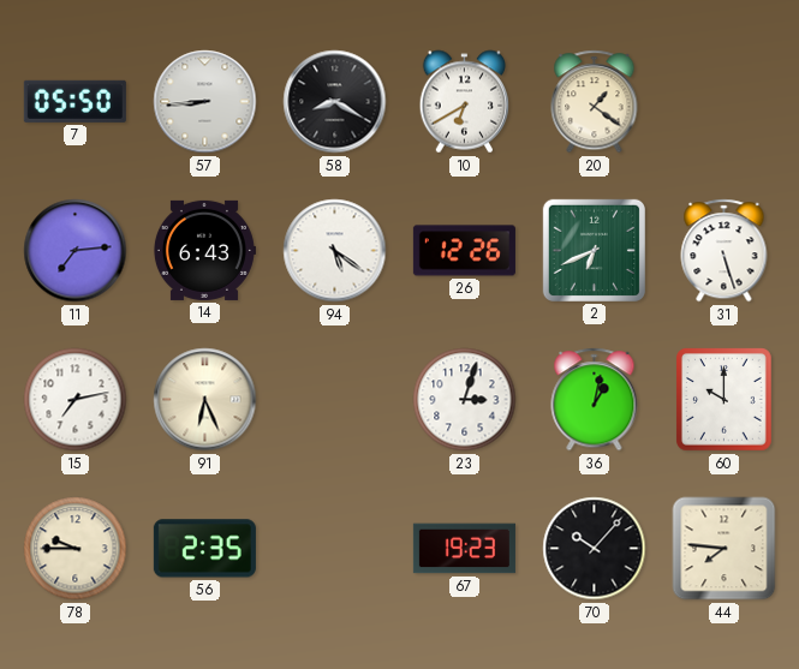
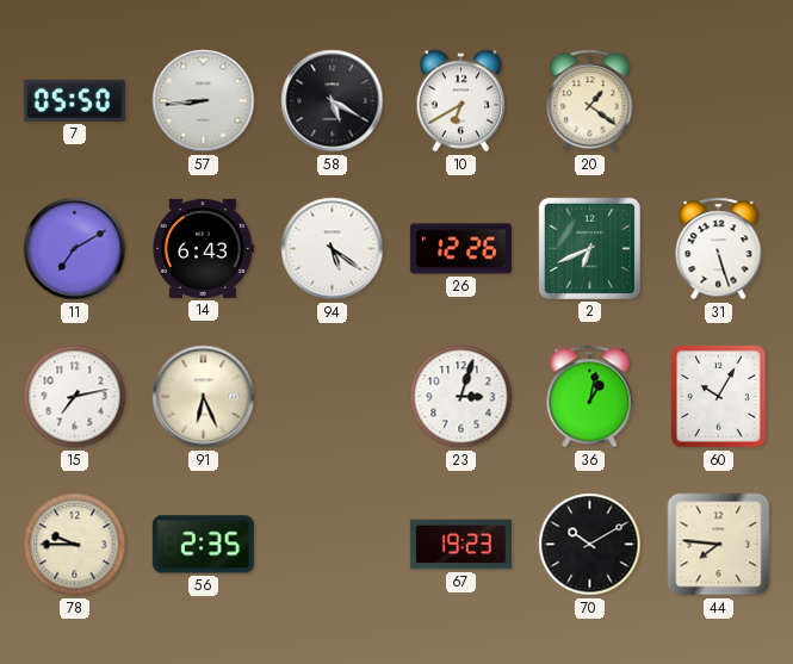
58: 8:20 -> 5:20
11: 7:14 -> 7:10
60: 10:00 -> 10:05
70: 10:07 -> 10:10
